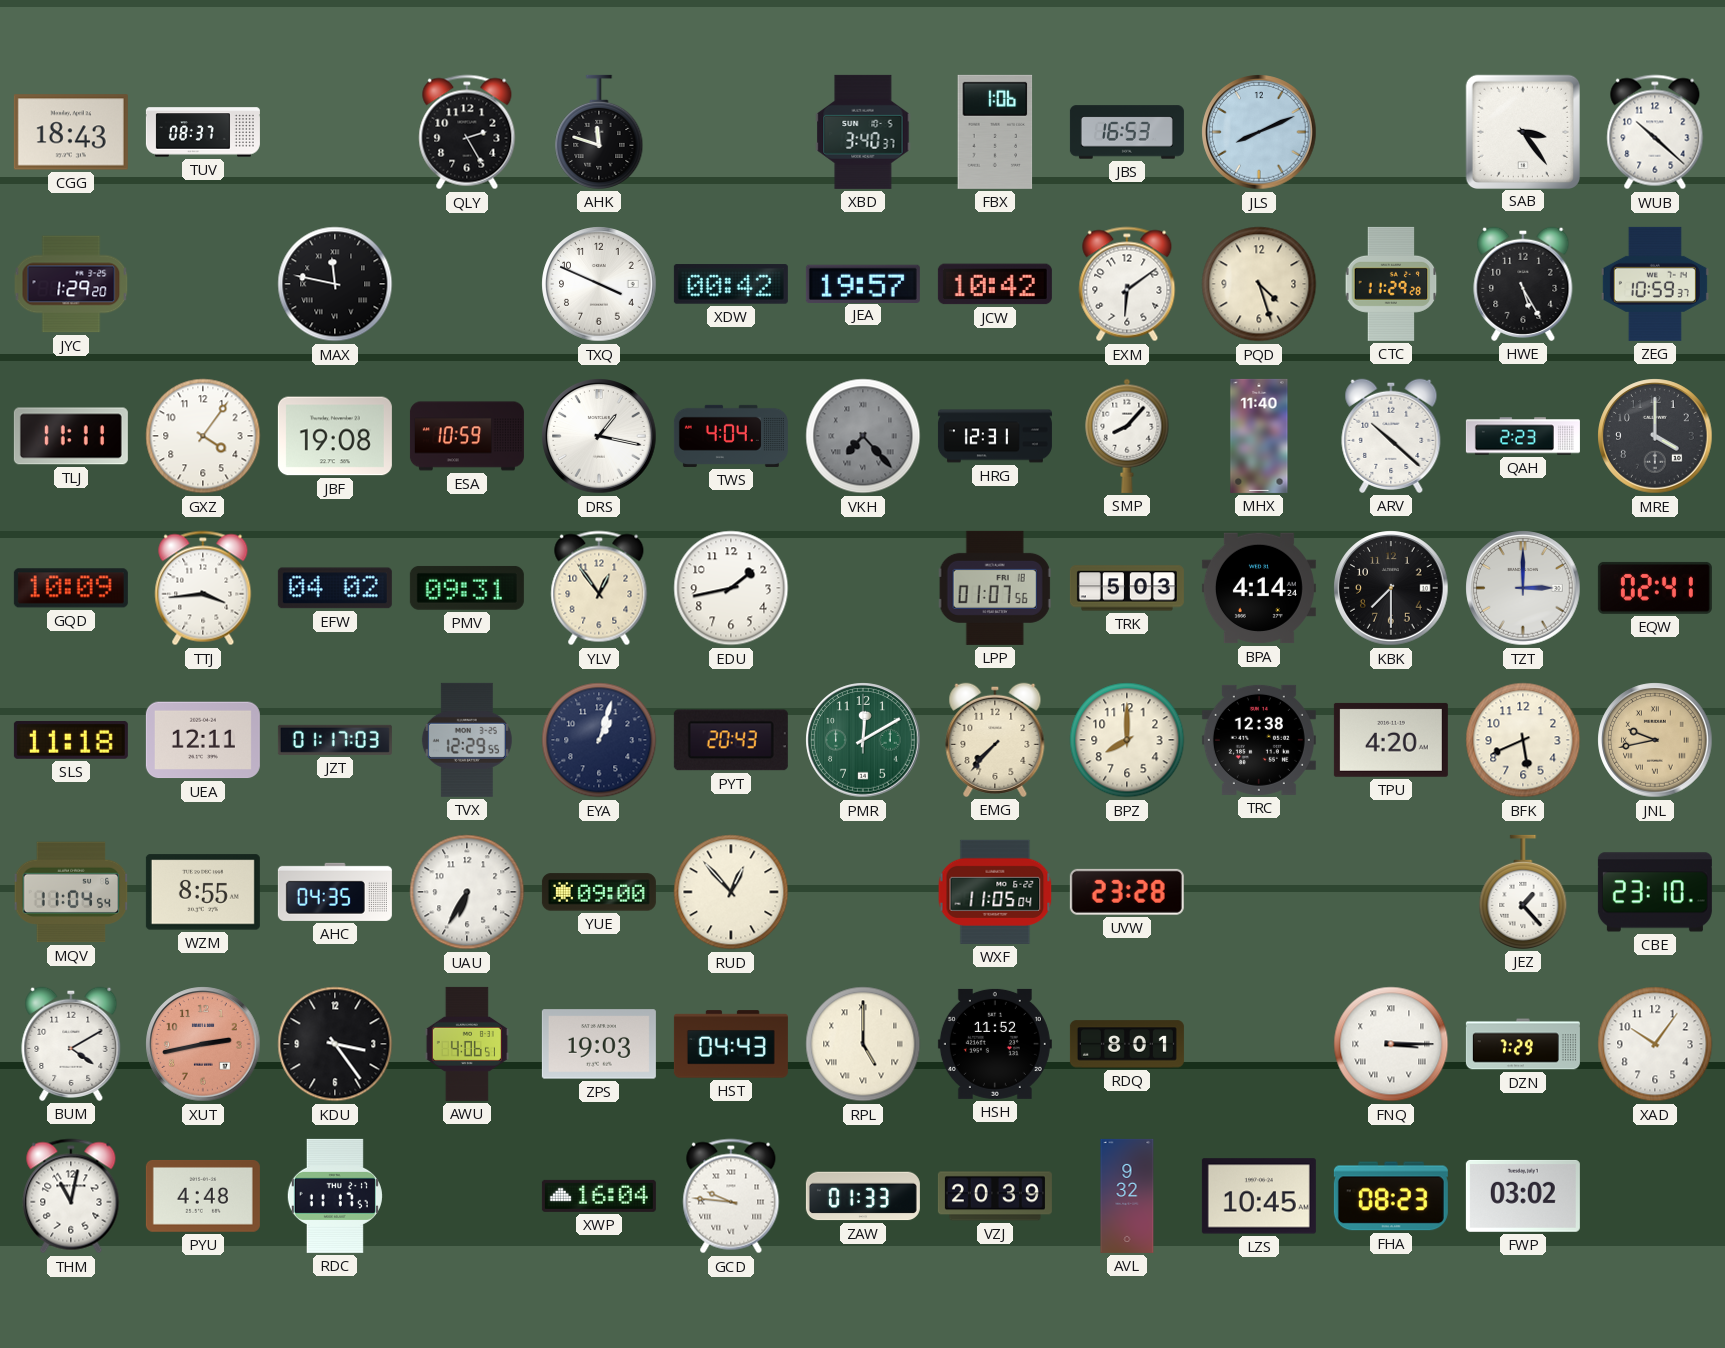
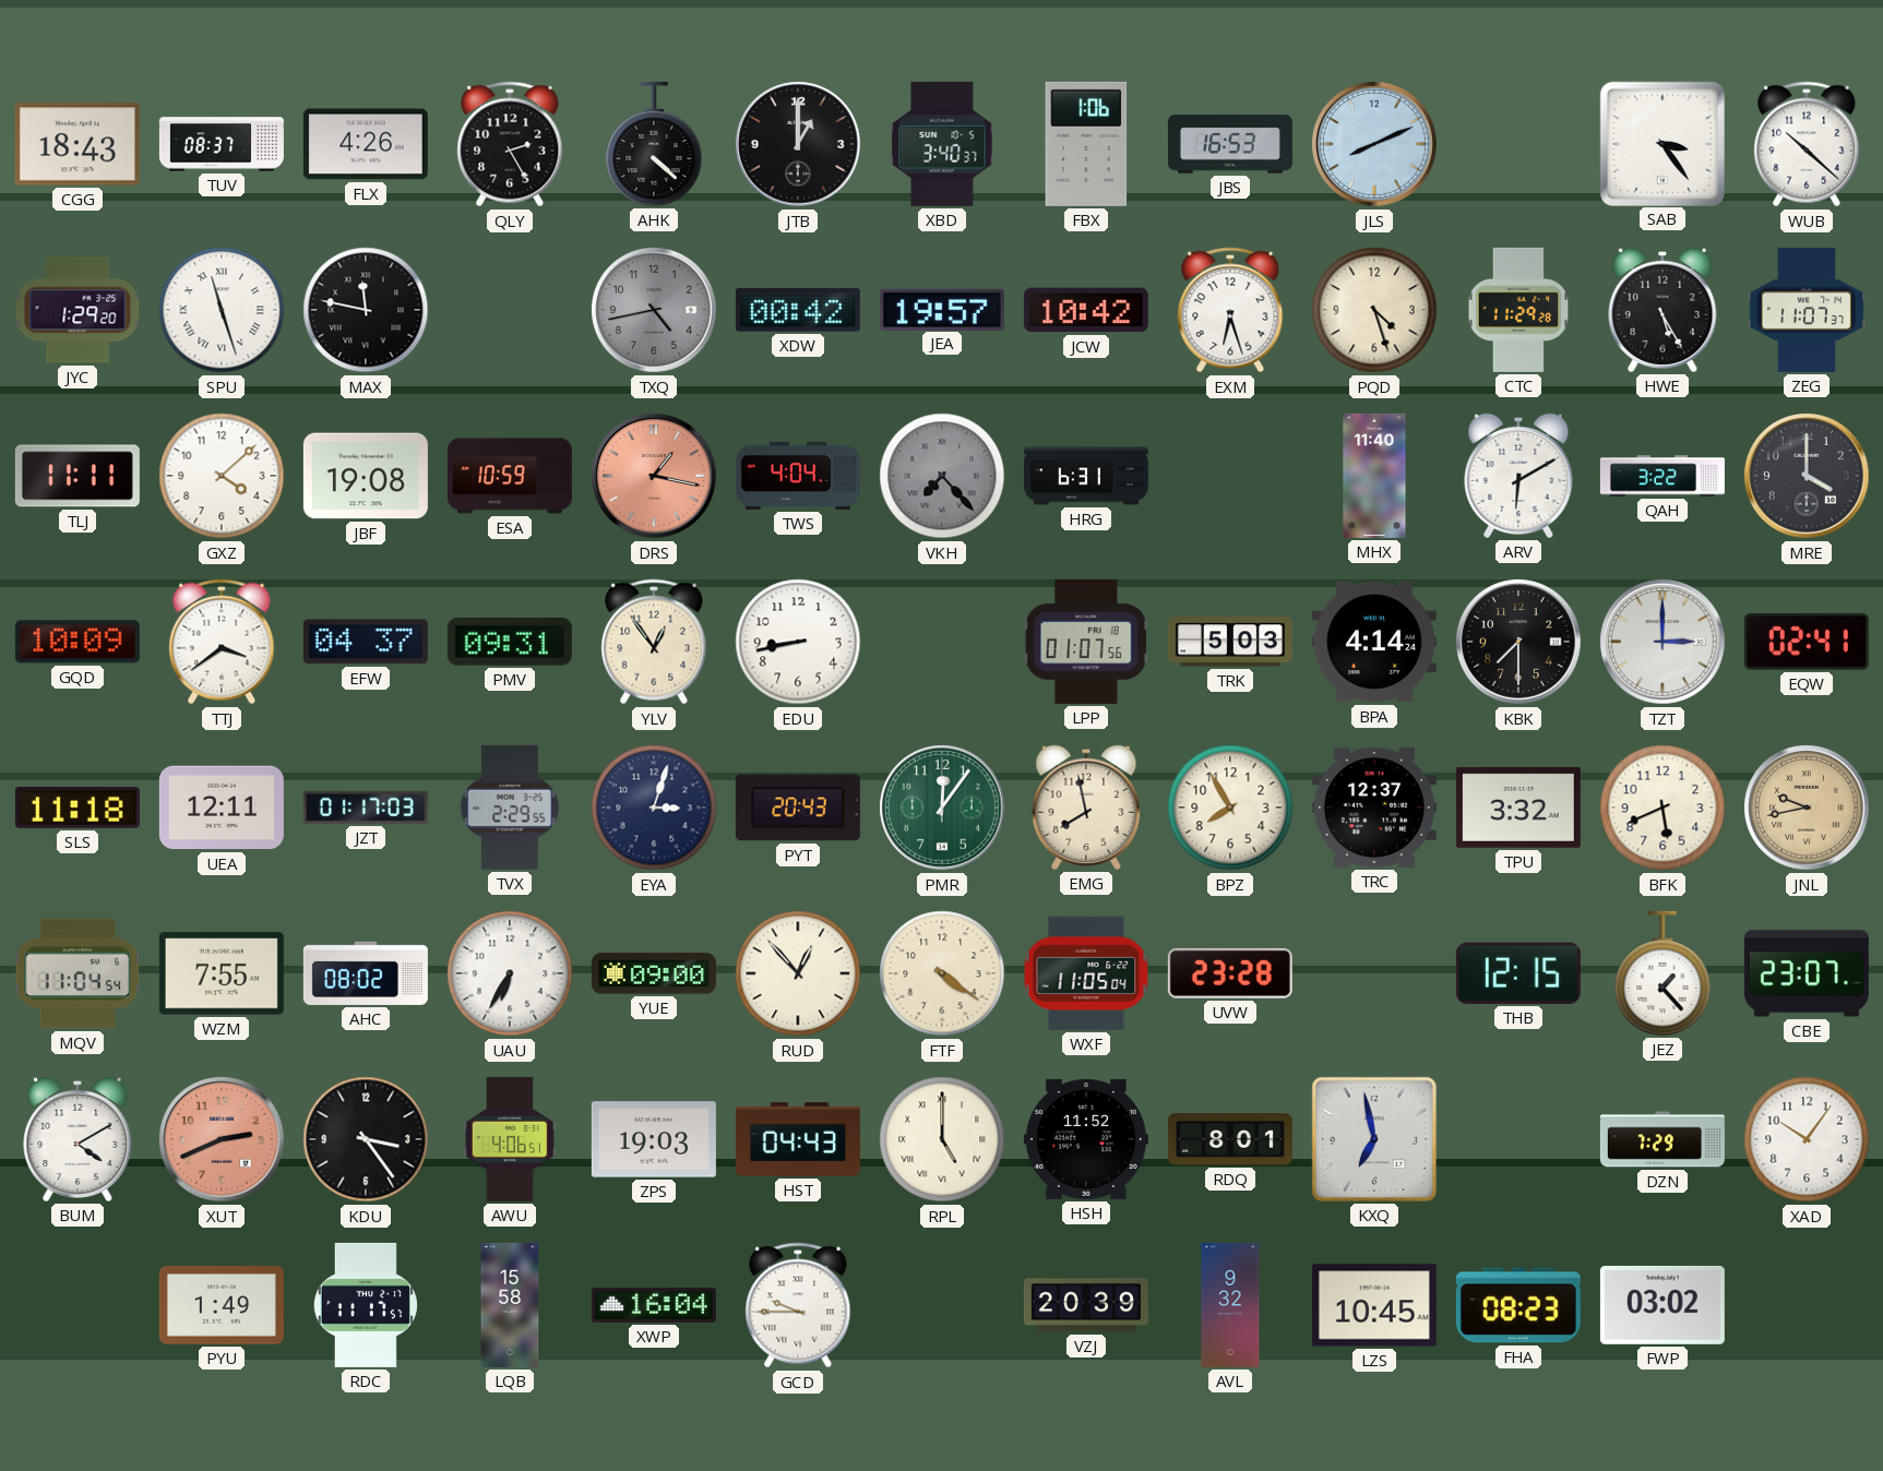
FLX: none -> 4:26
AHK: 11:48 -> 4:22
JTB: none -> 1:00
SPU: none -> 11:27
TXQ: 3:49 -> 4:43
TXQ dial: white -> grey
EXM: 6:09 -> 6:27
ZEG: 10:59 -> 11:07
GXZ: 4:06 -> 4:08
DRS dial: white -> salmon
HRG: 12:31 -> 6:31
SMP: 8:07 -> none
ARV: 10:22 -> 6:10
QAH: 2:23 -> 3:22
TTJ: 3:44 -> 3:39
EFW: 04:02 -> 04:37
EDU: 1:43 -> 8:43
TVX: 12:29 -> 2:29
EYA: 1:03 -> 3:03
PMR: 12:10 -> 12:06
EMG: 7:37 -> 7:58
BPZ: 8:00 -> 7:55
TRC: 12:38 -> 12:37
TPU: 4:20 -> 3:32
WZM: 8:55 -> 7:55
AHC: 04:35 -> 08:02
FTF: none -> 4:21
THB: none -> 12:15
CBE: 23:10 -> 23:07
XUT: 2:43 -> 2:41
KXQ: none -> 6:58
FNQ: 3:15 -> none
THM: 11:02 -> none
PYU: 4:48 -> 1:49
LQB: none -> 15:58
GCD: 9:46 -> 9:45
ZAW: 01:33 -> none
